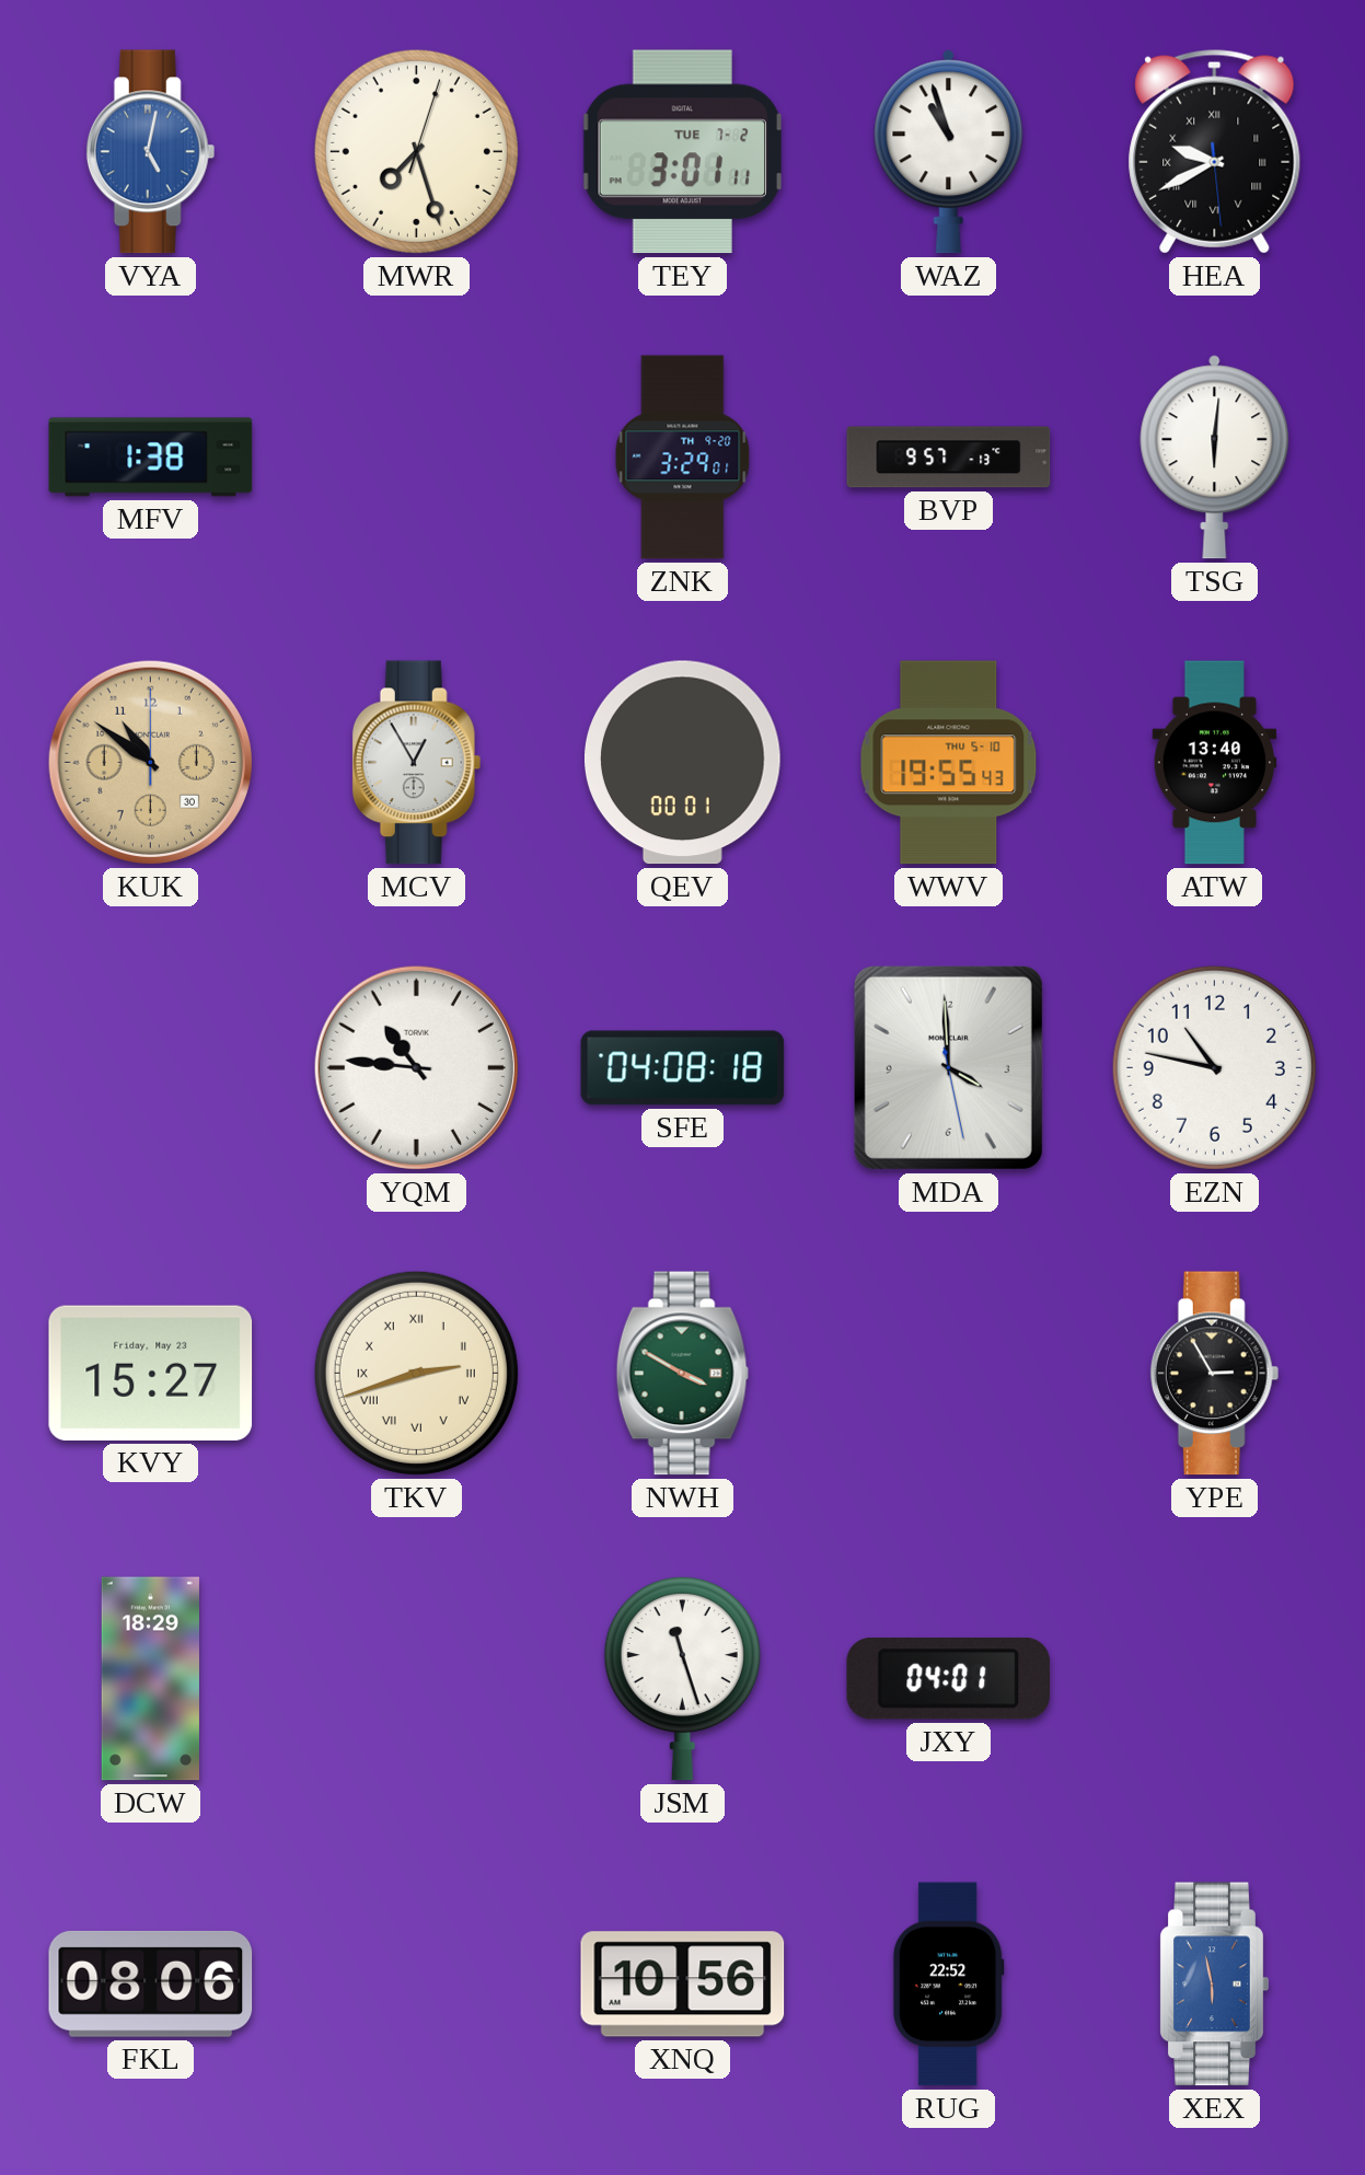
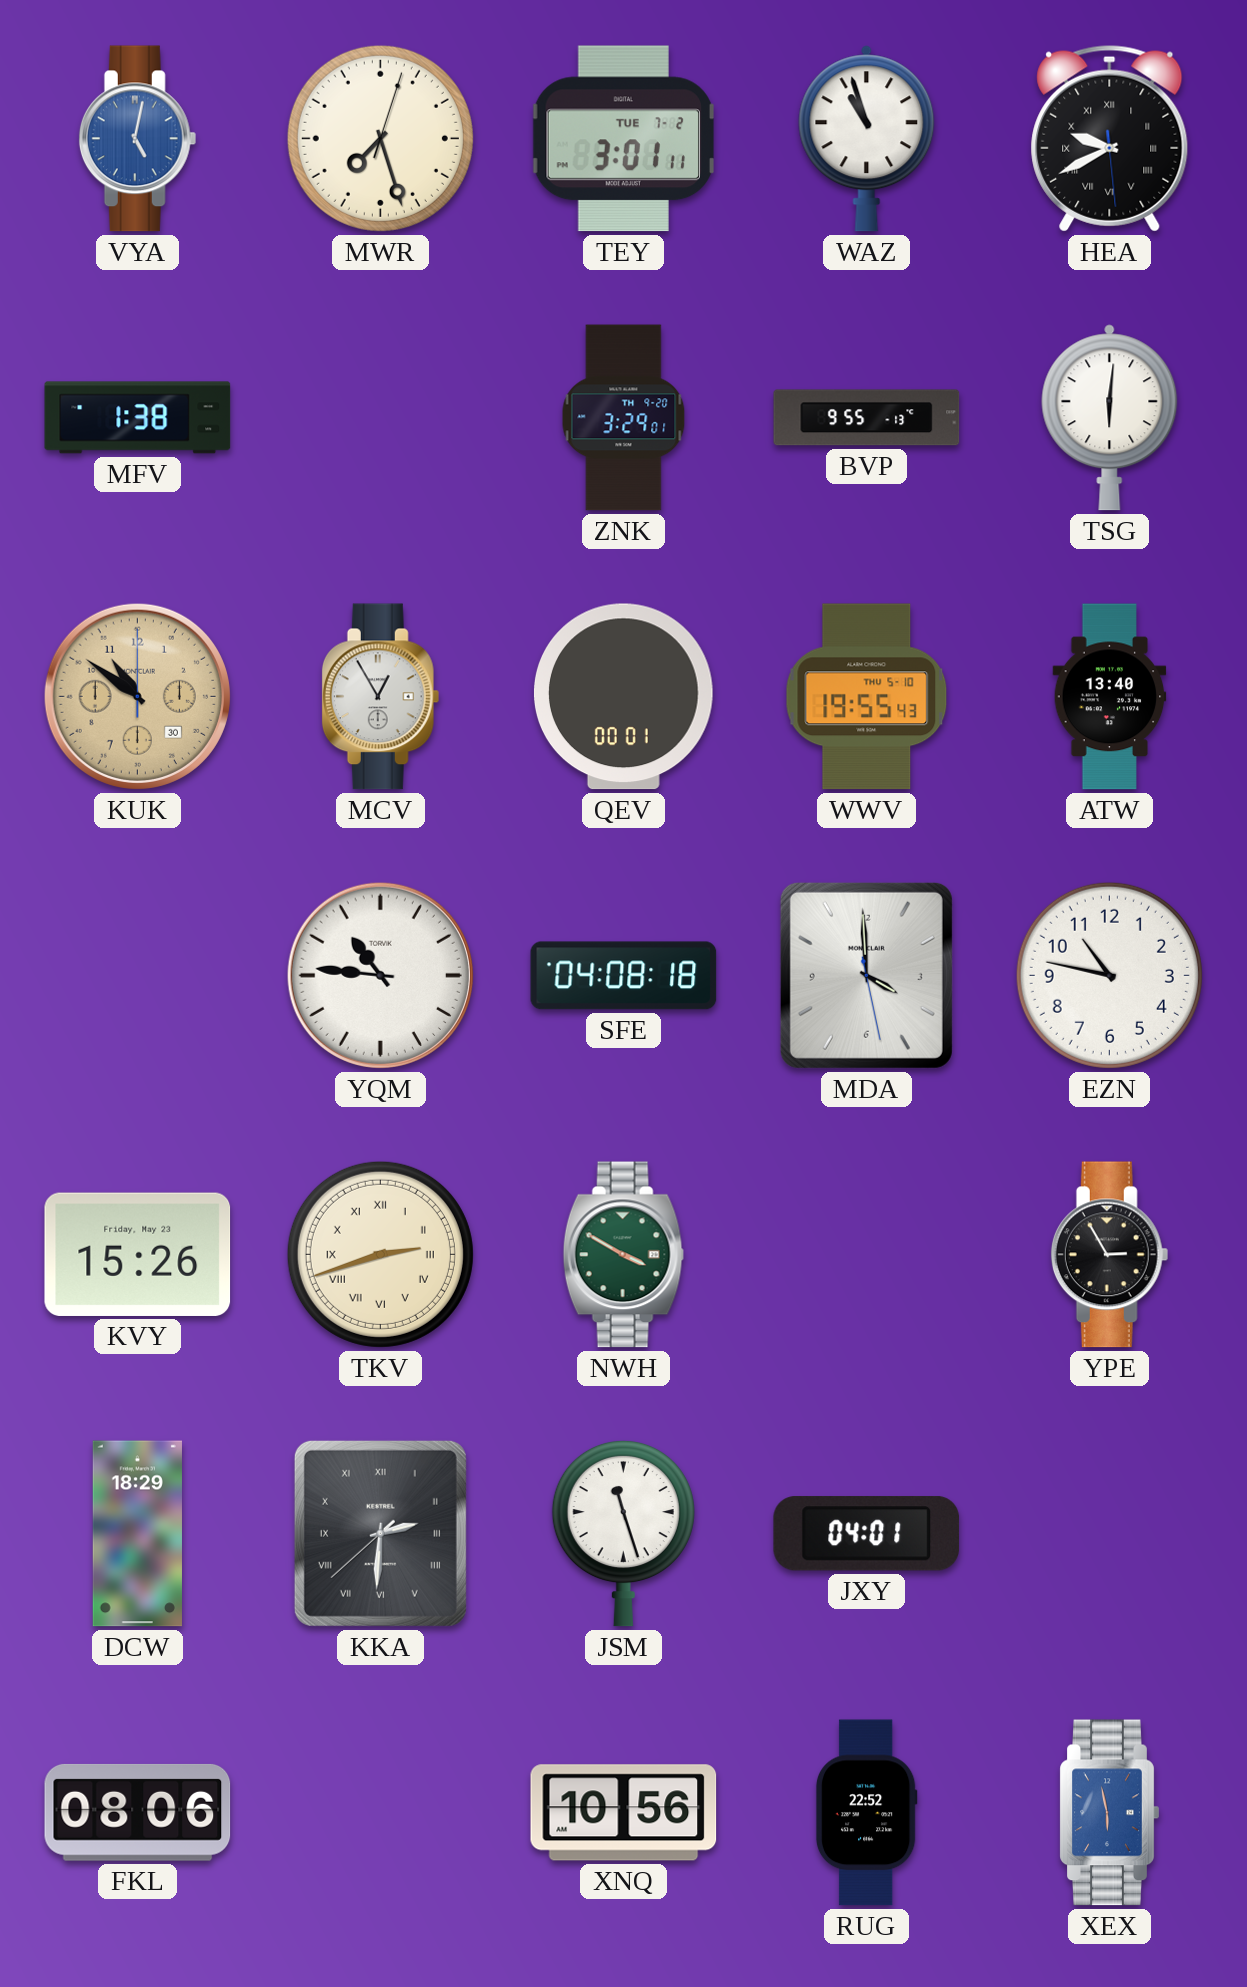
BVP: 9:57 -> 9:55
KVY: 15:27 -> 15:26
KKA: none -> 2:30
